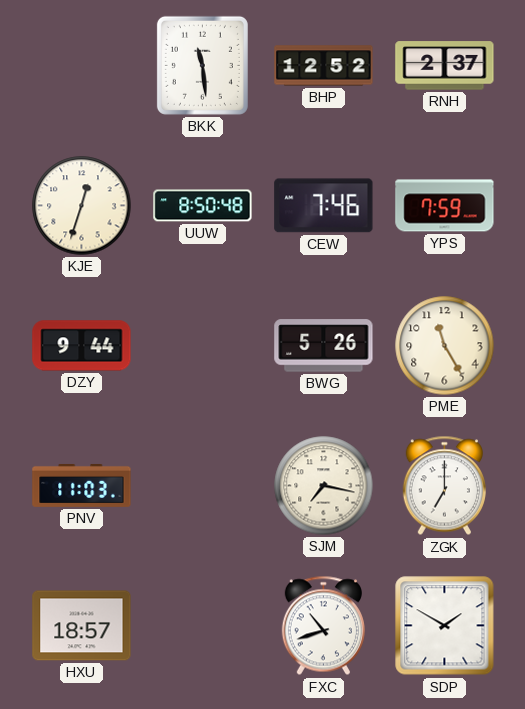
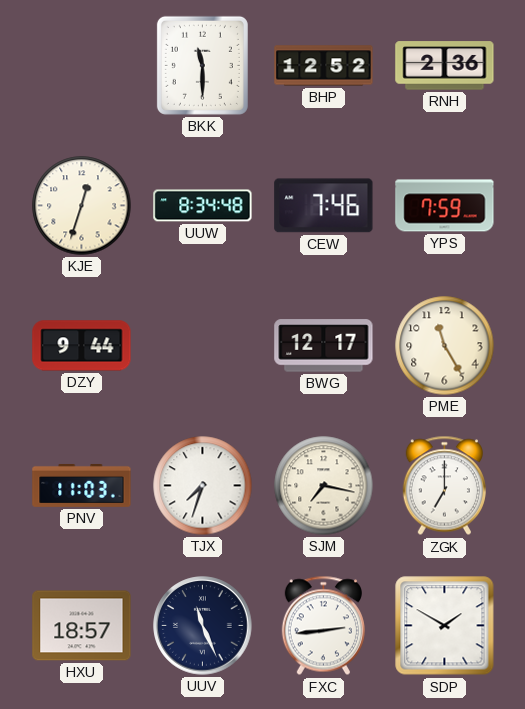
BKK: 11:29 -> 11:30
RNH: 2:37 -> 2:36
UUW: 8:50 -> 8:34
BWG: 5:26 -> 12:17
TJX: none -> 7:33
UUV: none -> 11:26
FXC: 10:42 -> 2:44
